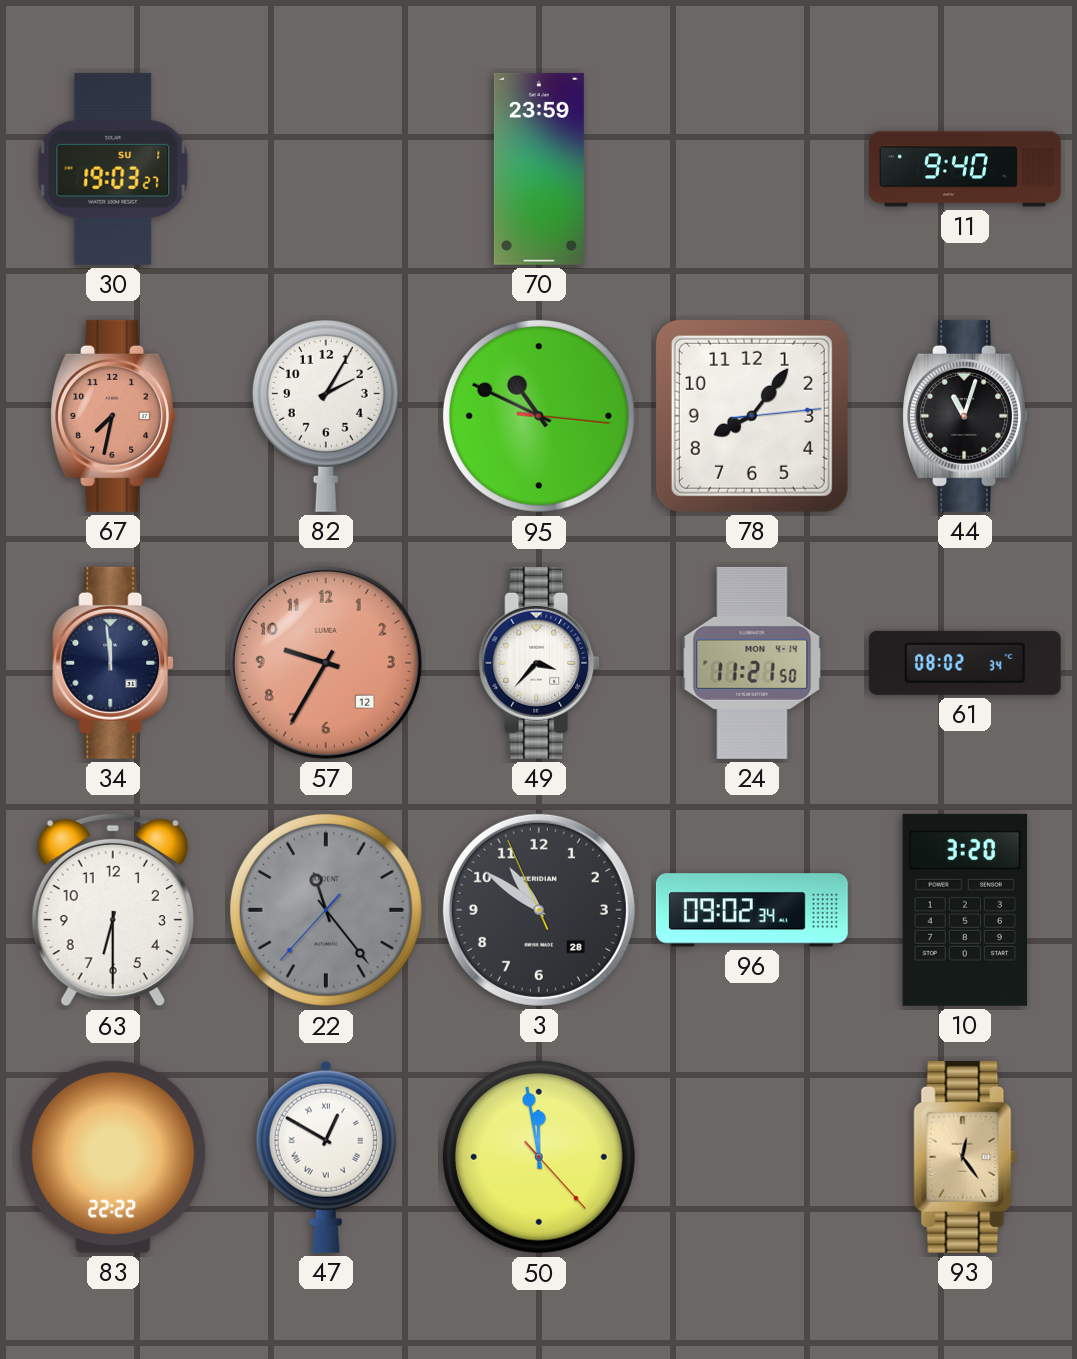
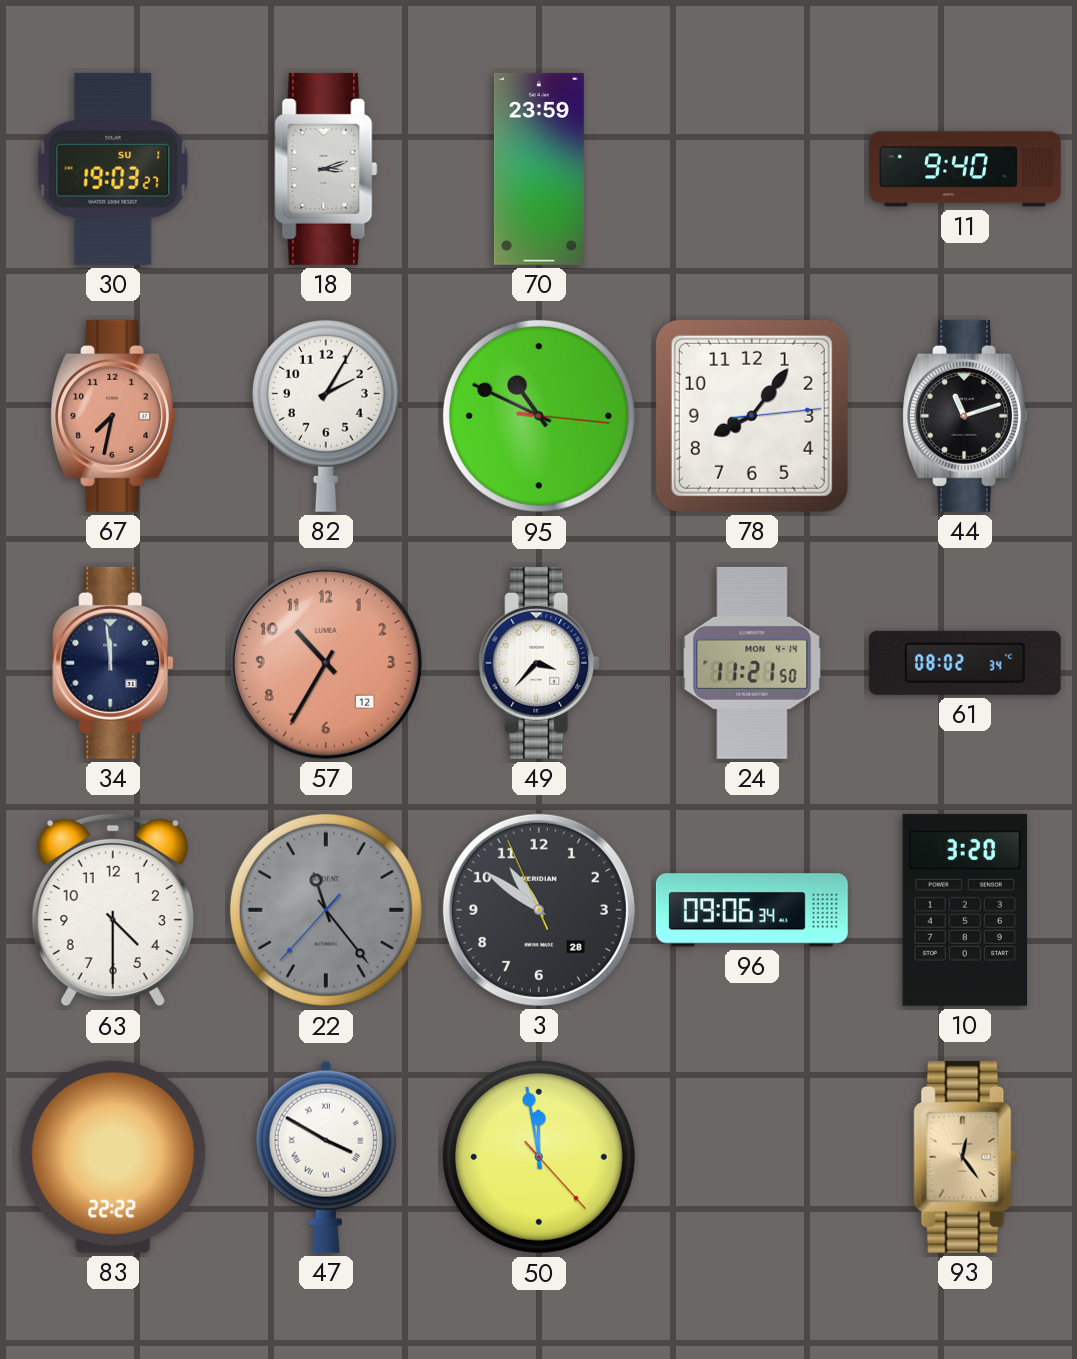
18: none -> 3:12
44: 11:03 -> 11:12
57: 9:35 -> 10:35
63: 6:30 -> 4:30
96: 09:02 -> 09:06
47: 12:50 -> 3:50
